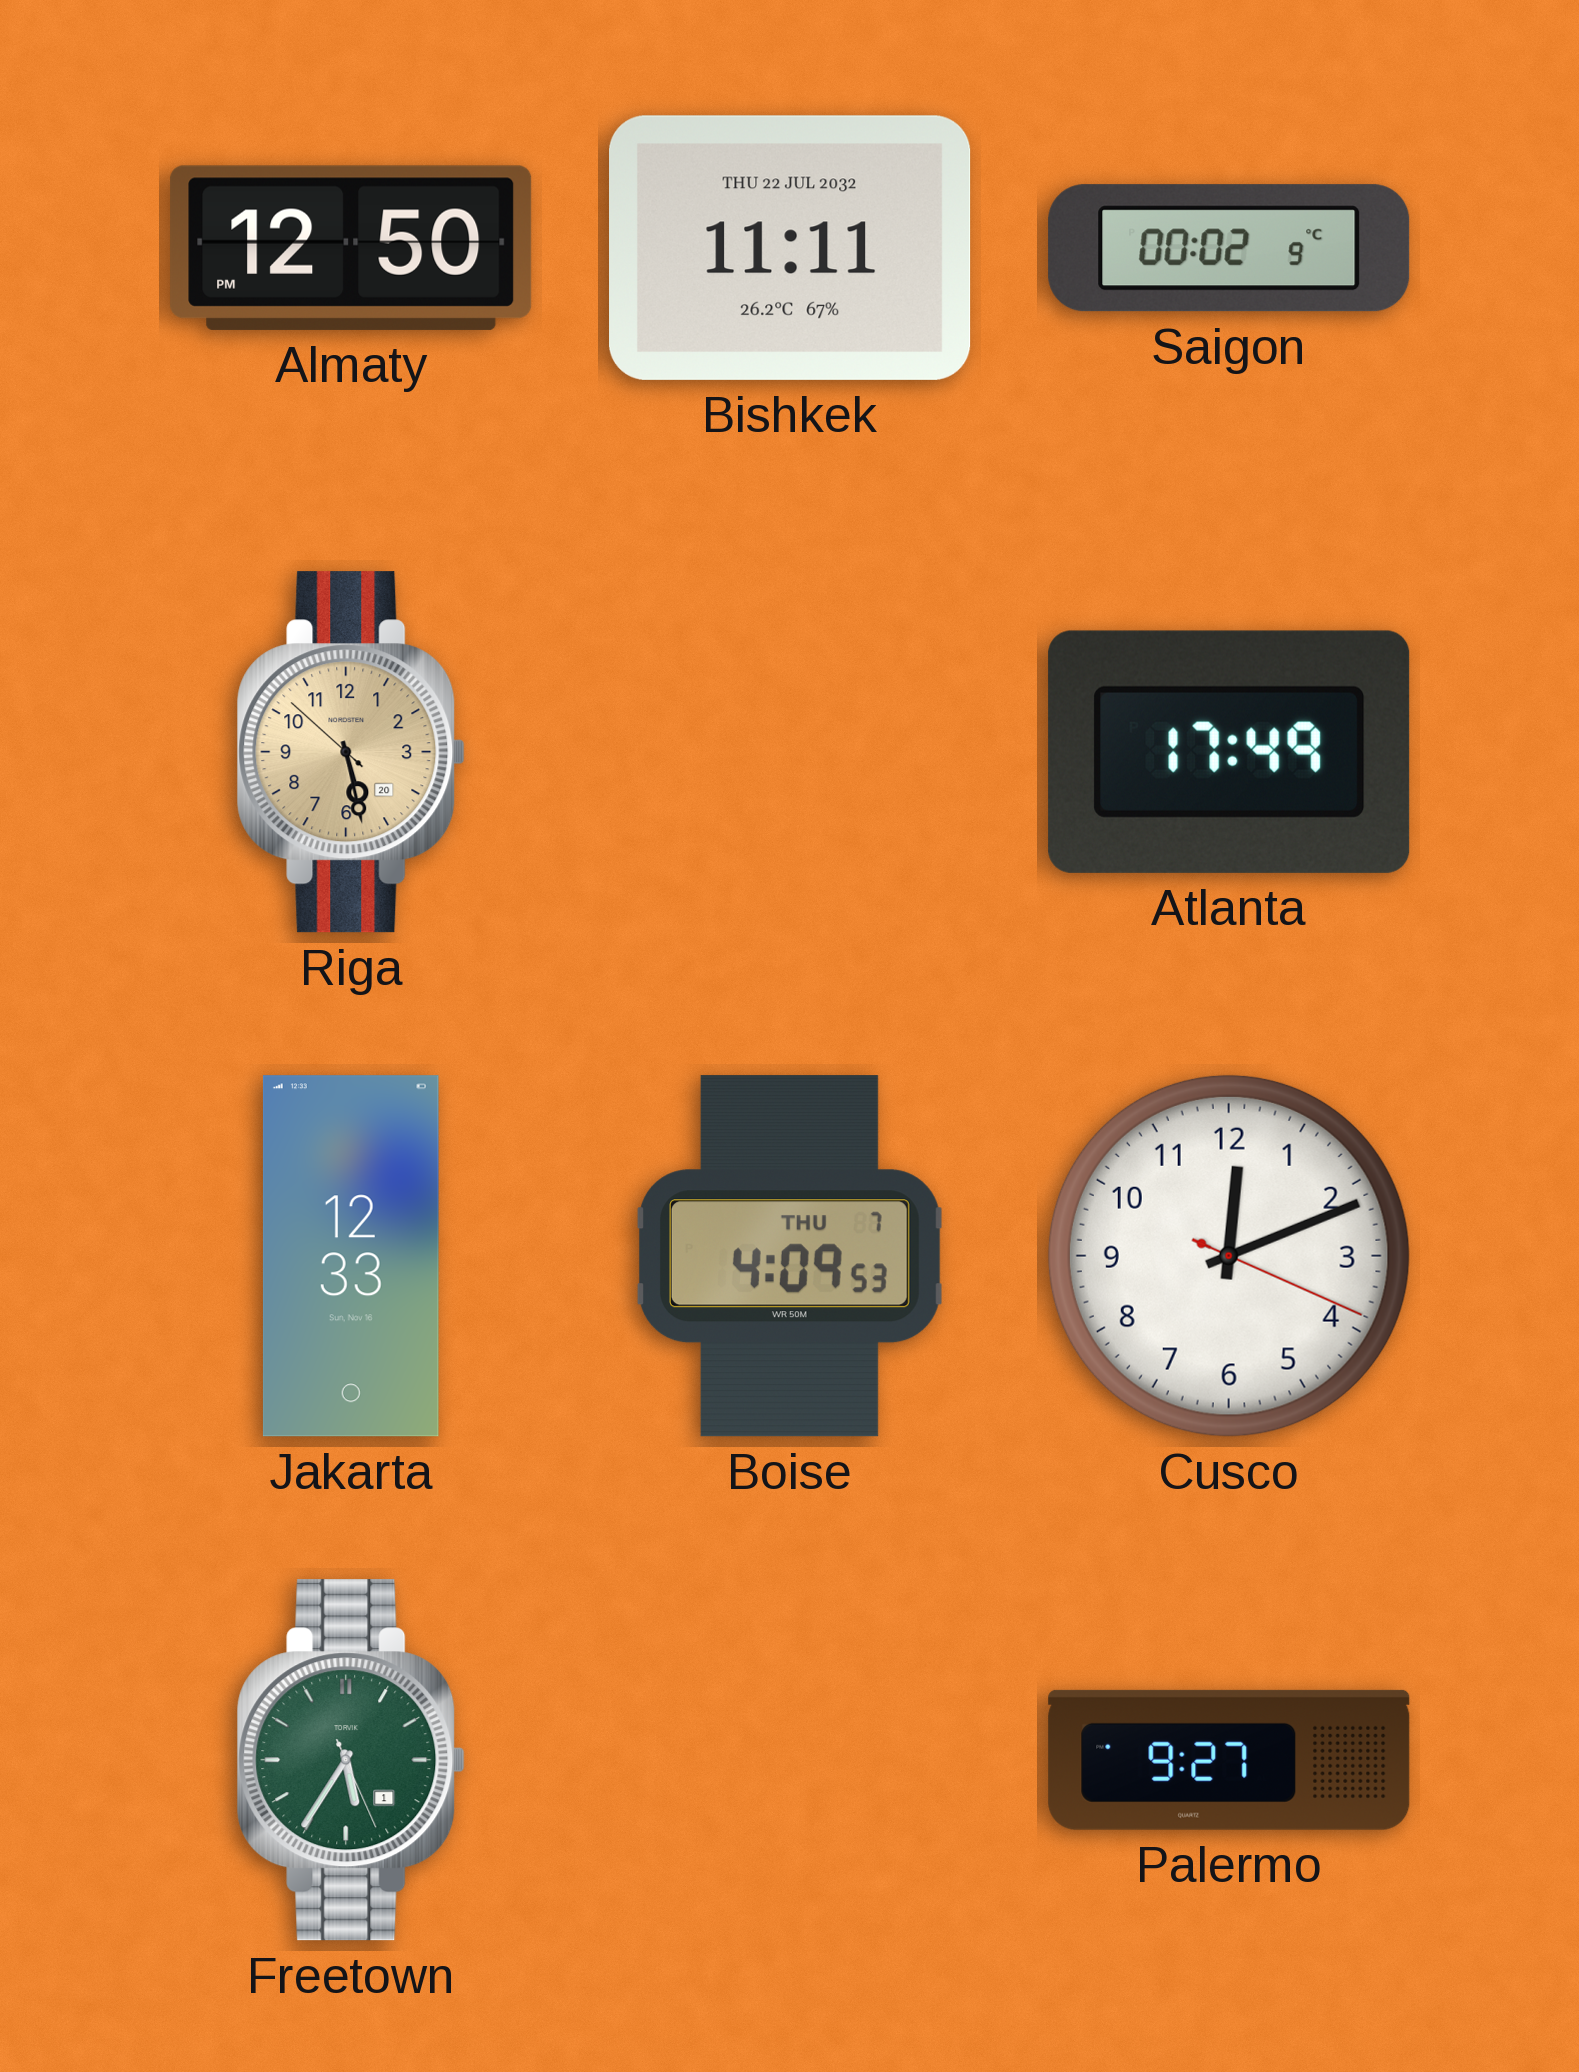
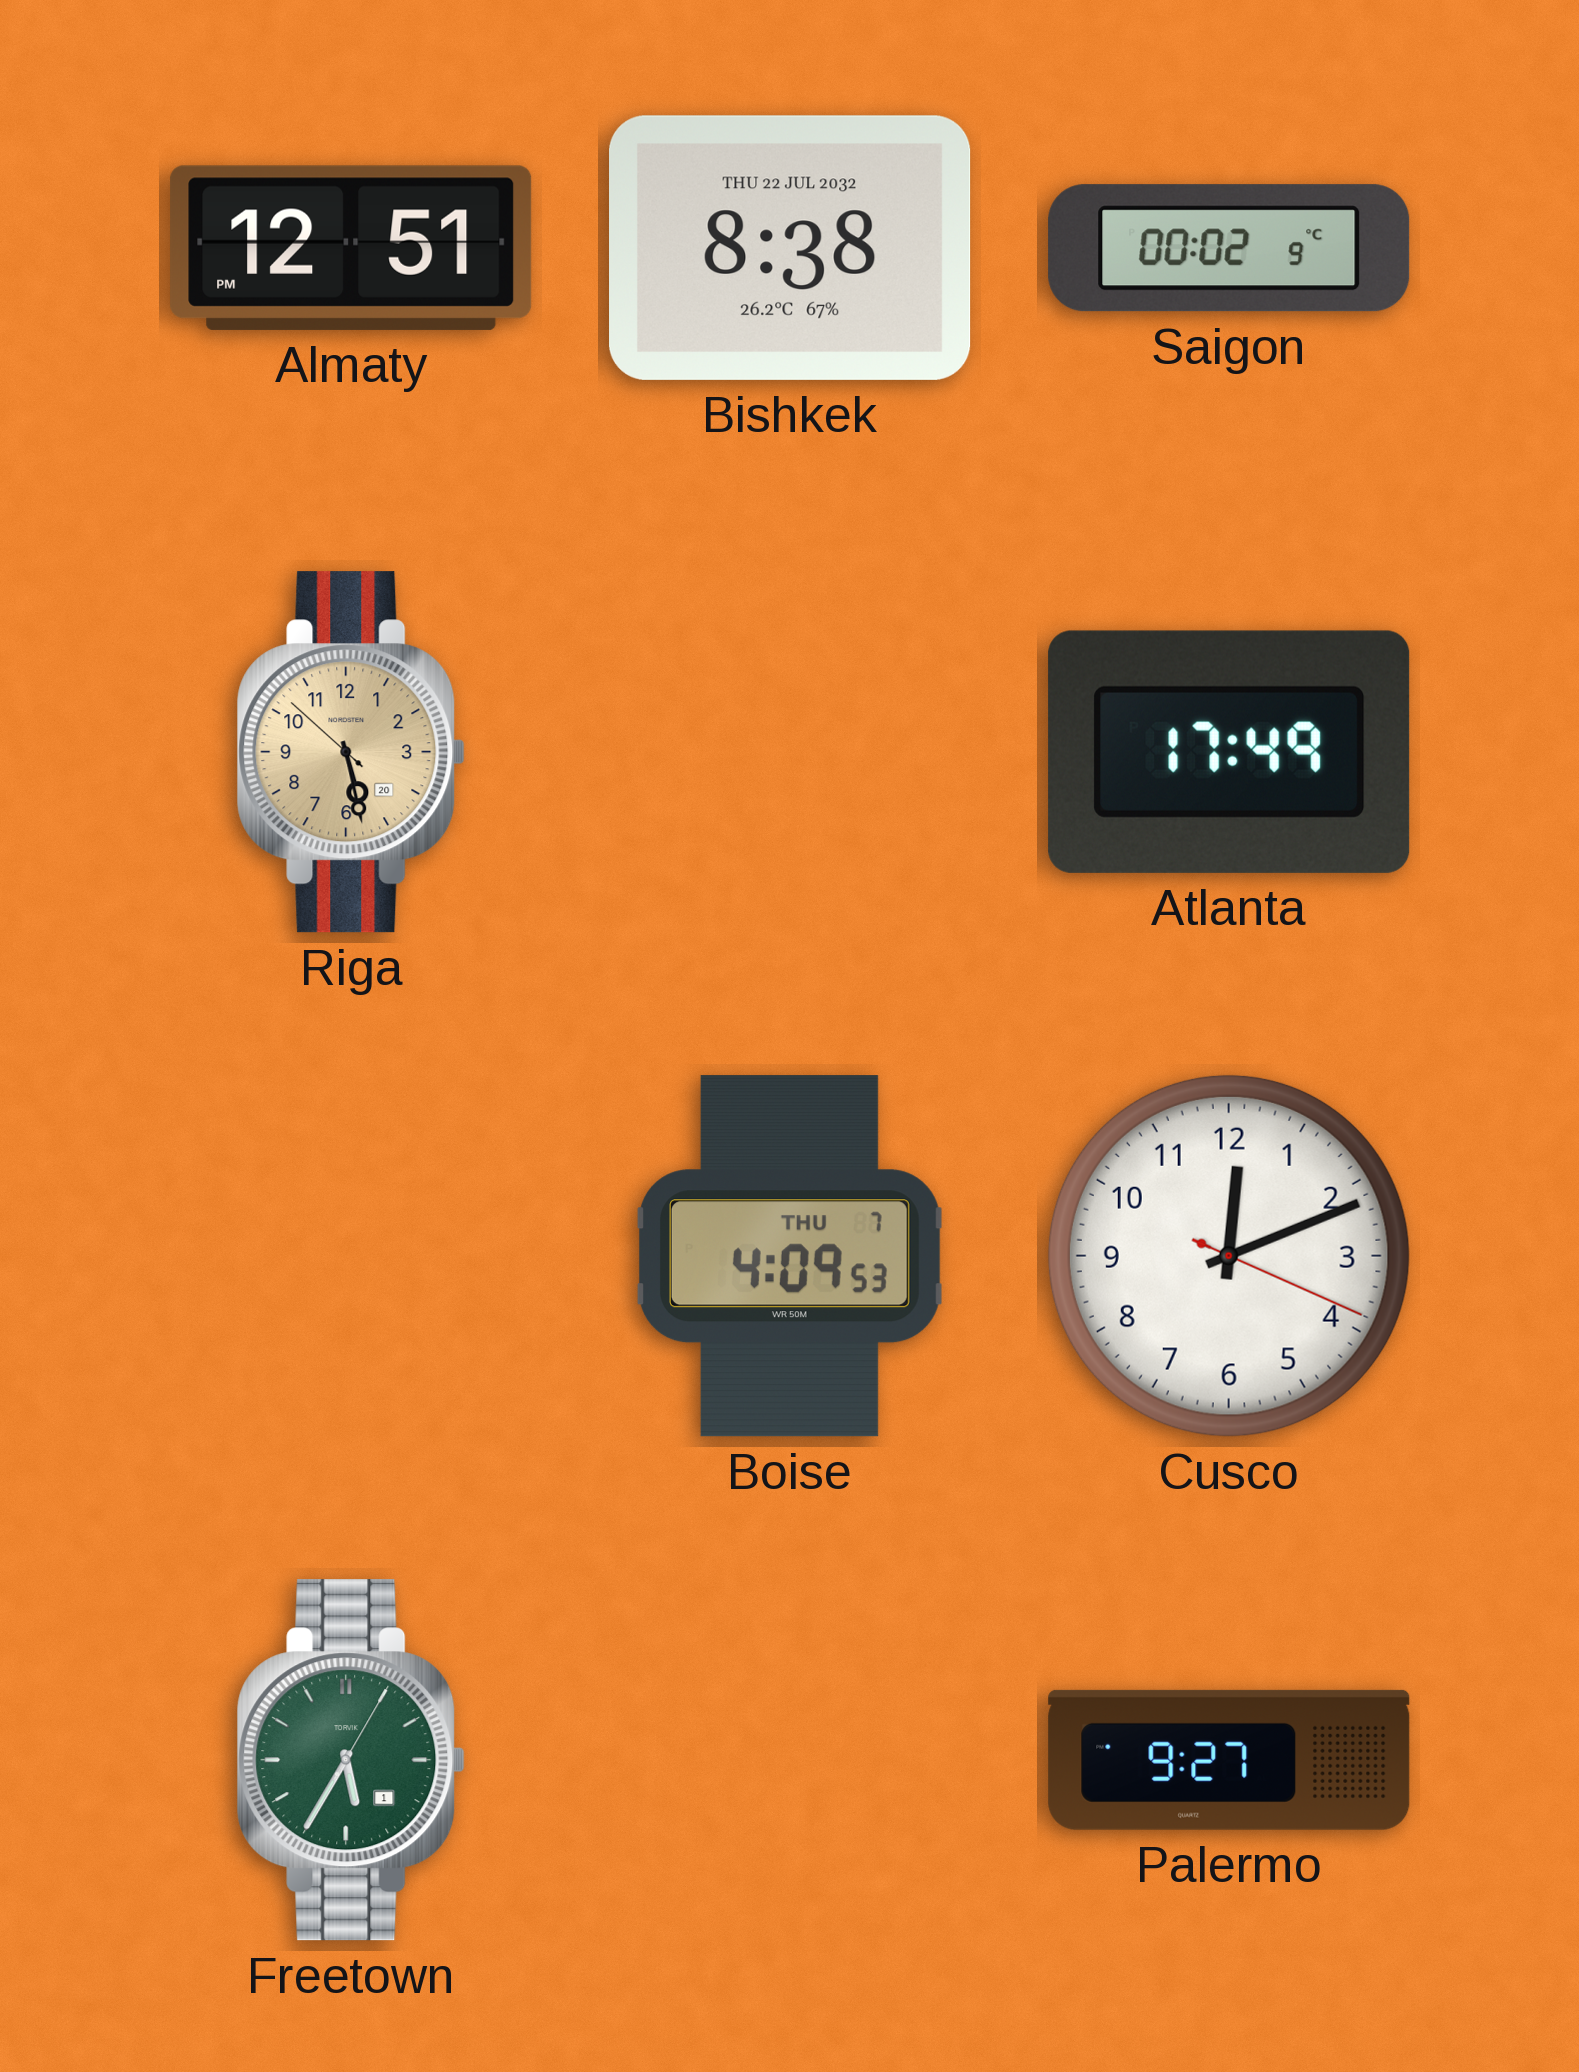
Almaty: 12:50 -> 12:51
Bishkek: 11:11 -> 8:38
Jakarta: 12:33 -> none
Freetown: 5:35:26 -> 5:35:05
